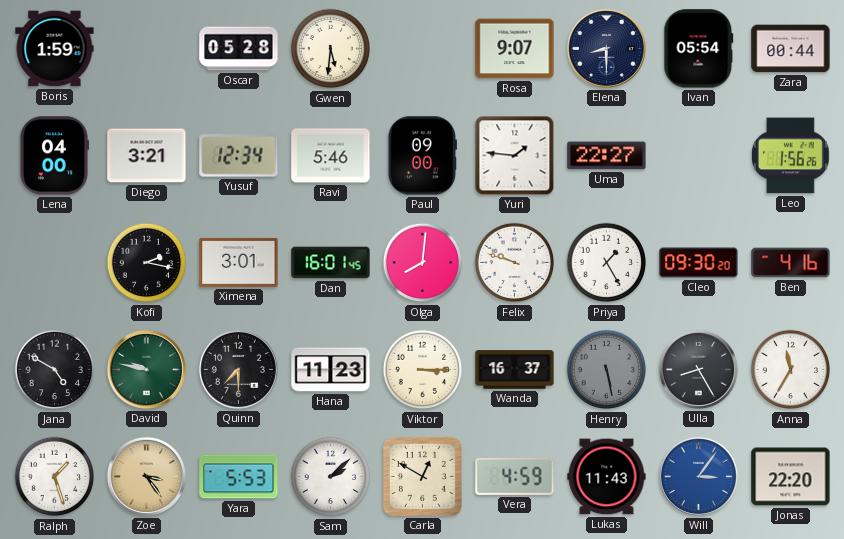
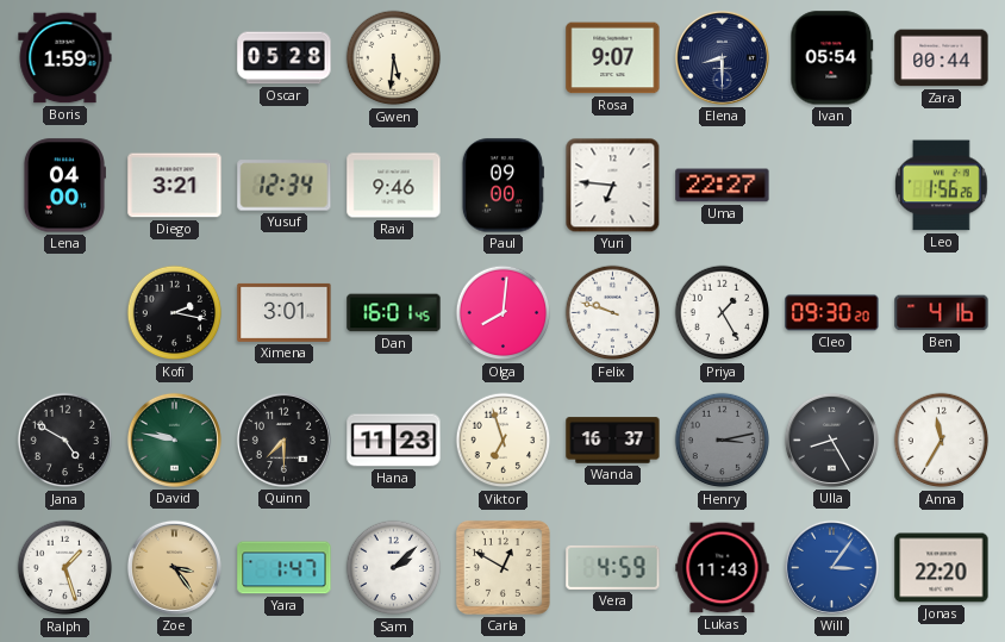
Ravi: 5:46 -> 9:46
Yuri: 1:46 -> 6:46
Viktor: 3:15 -> 6:57
Henry: 5:28 -> 3:13
Yara: 5:53 -> 1:47
